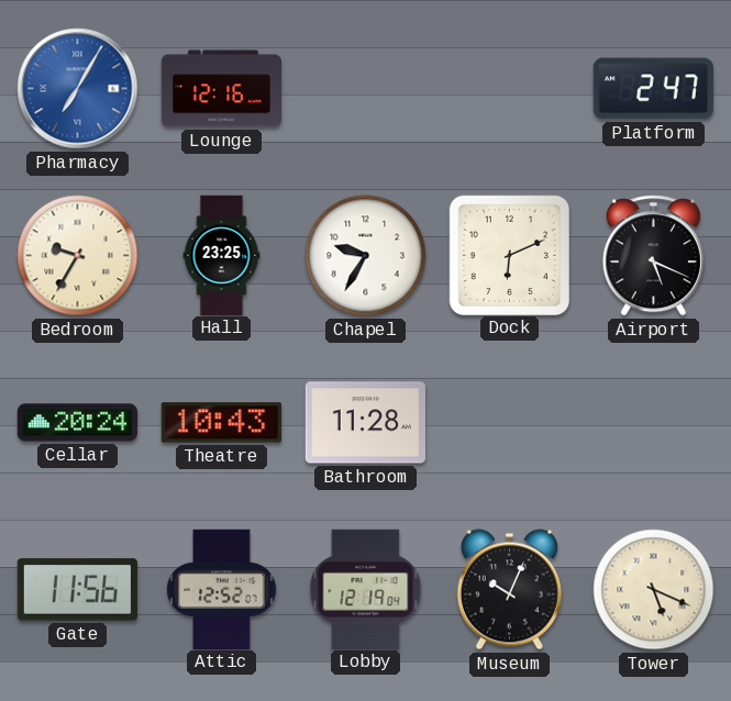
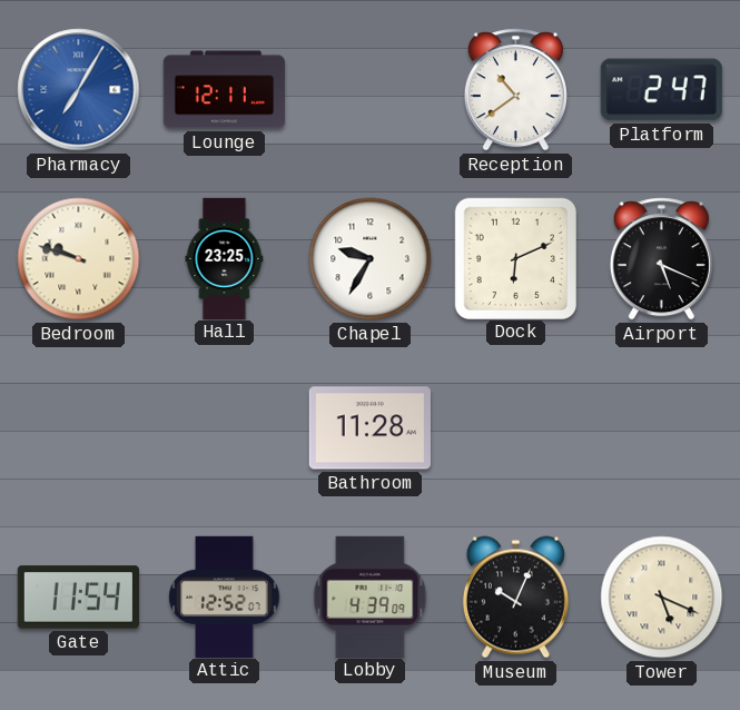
Lounge: 12:16 -> 12:11
Reception: none -> 10:39
Bedroom: 9:35 -> 9:48
Cellar: 20:24 -> none
Theatre: 10:43 -> none
Gate: 11:56 -> 11:54
Lobby: 12:19 -> 4:39
